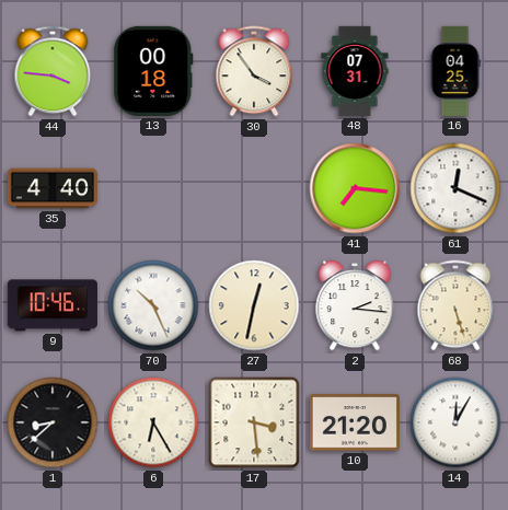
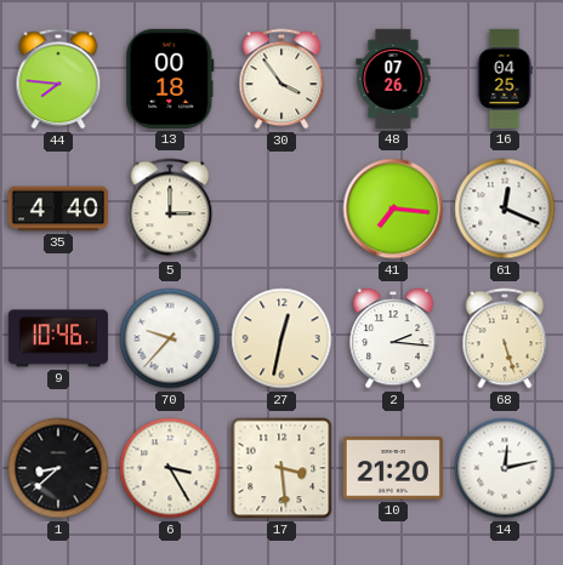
44: 3:46 -> 7:46
48: 07:31 -> 07:26
5: none -> 3:00
70: 10:26 -> 9:37
6: 6:25 -> 3:25
14: 12:05 -> 12:13
